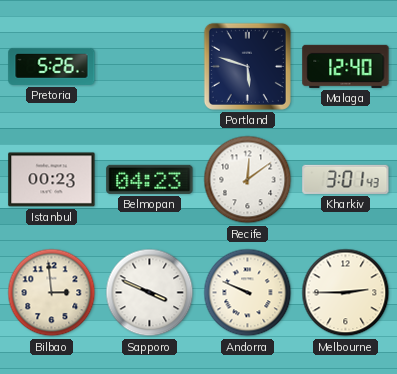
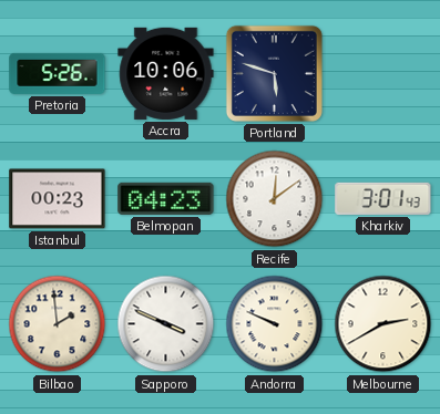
Accra: none -> 10:06
Malaga: 12:40 -> none
Bilbao: 2:59 -> 1:59
Melbourne: 2:45 -> 2:40
